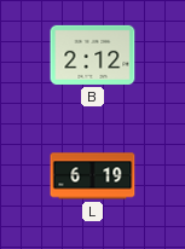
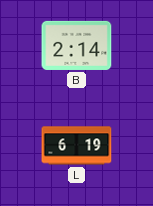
B: 2:12 -> 2:14
